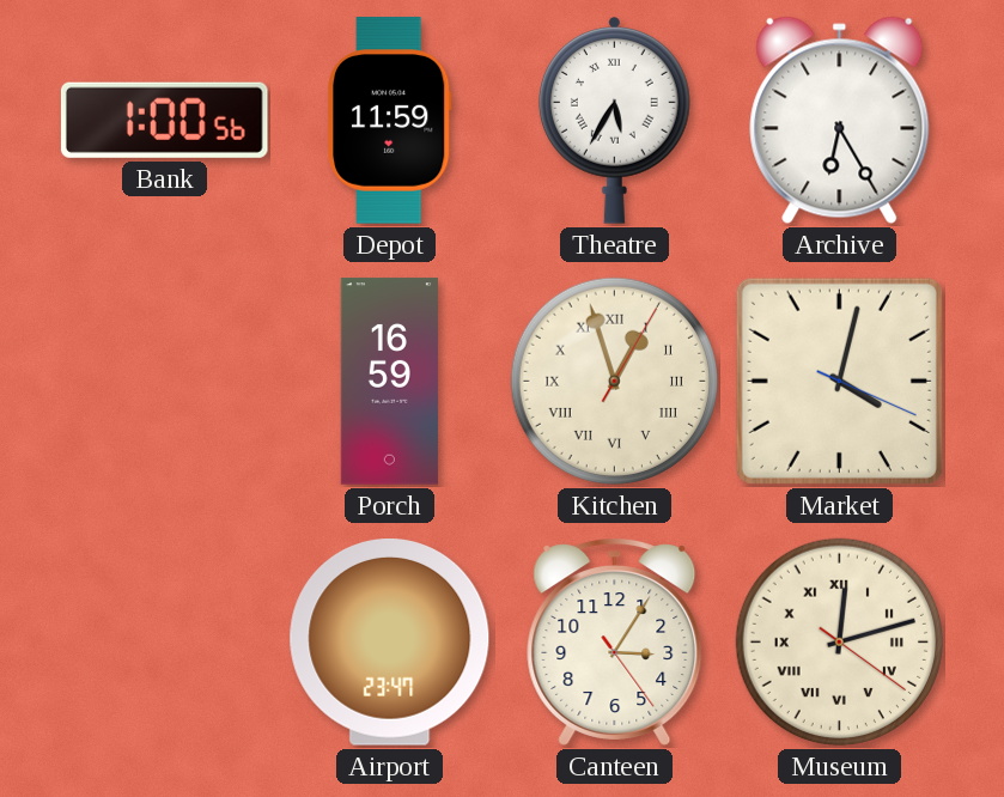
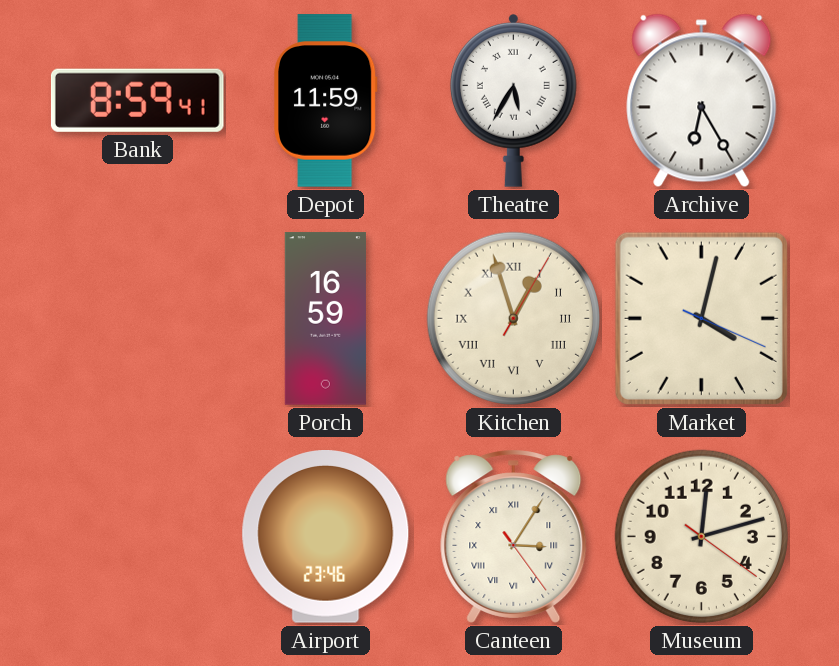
Bank: 1:00 -> 8:59
Airport: 23:47 -> 23:46
Canteen numerals: Arabic -> Roman
Museum numerals: Roman -> Arabic
